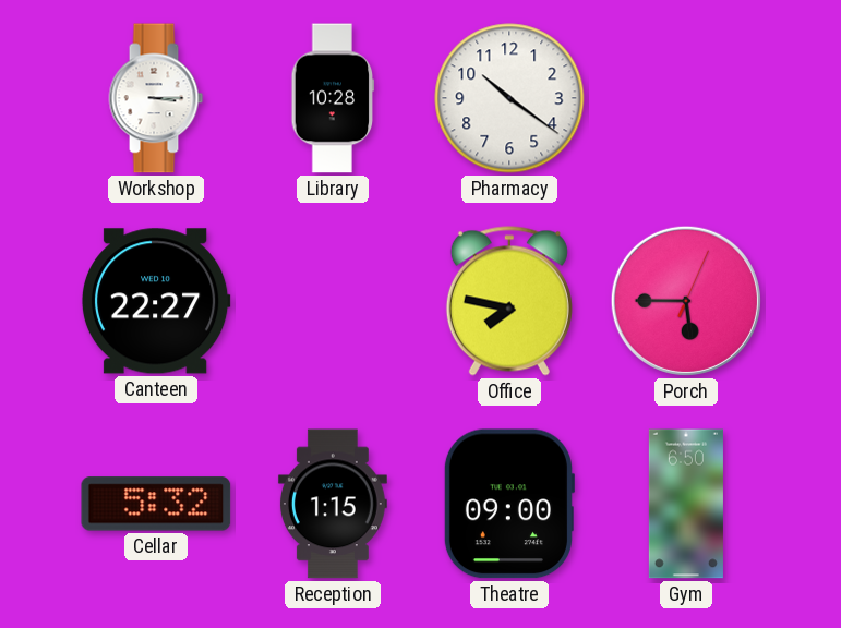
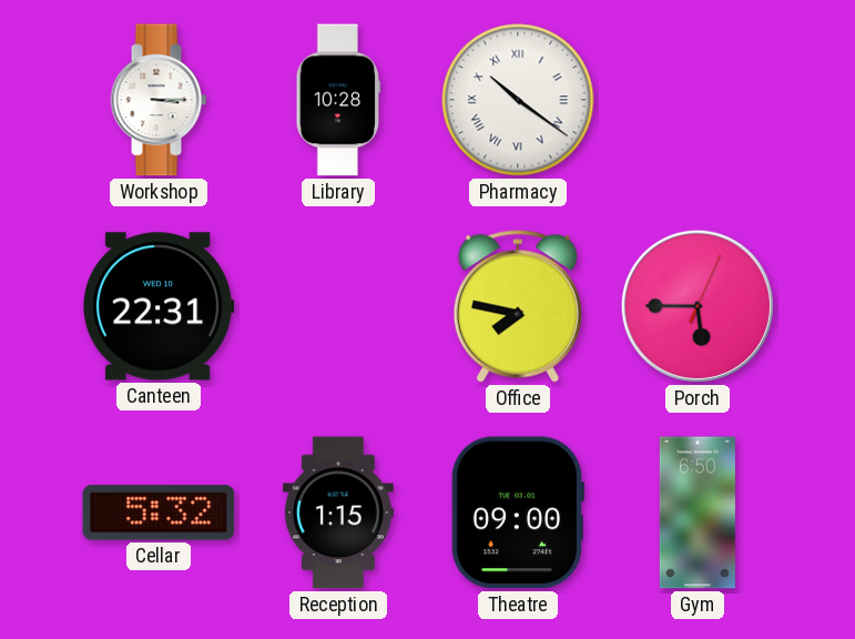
Pharmacy numerals: Arabic -> Roman
Canteen: 22:27 -> 22:31
